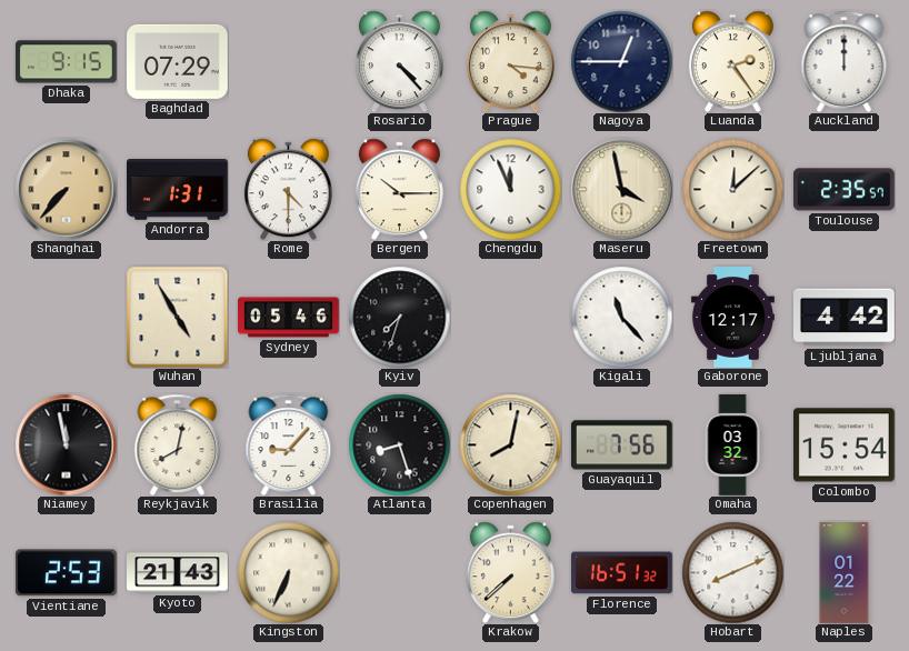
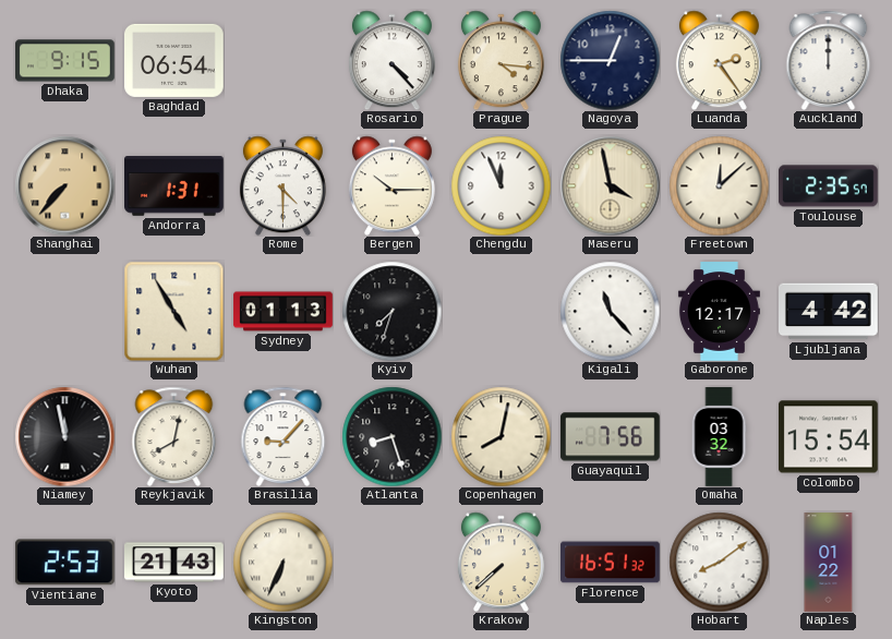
Baghdad: 07:29 -> 06:54
Sydney: 05:46 -> 01:13
Hobart: 8:11 -> 8:09
